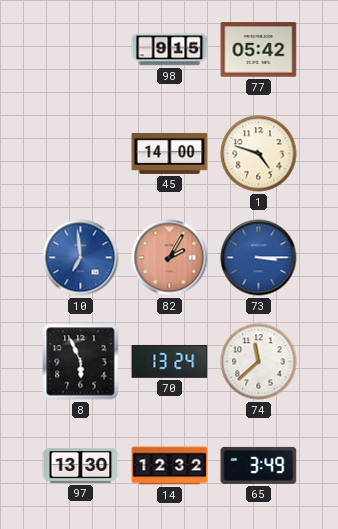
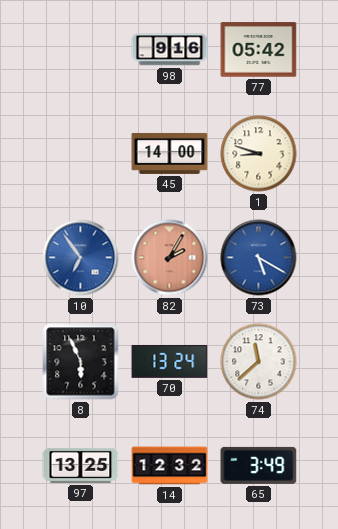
98: 9:15 -> 9:16
1: 4:48 -> 8:48
10: 6:59 -> 6:54
73: 3:15 -> 5:20
97: 13:30 -> 13:25
